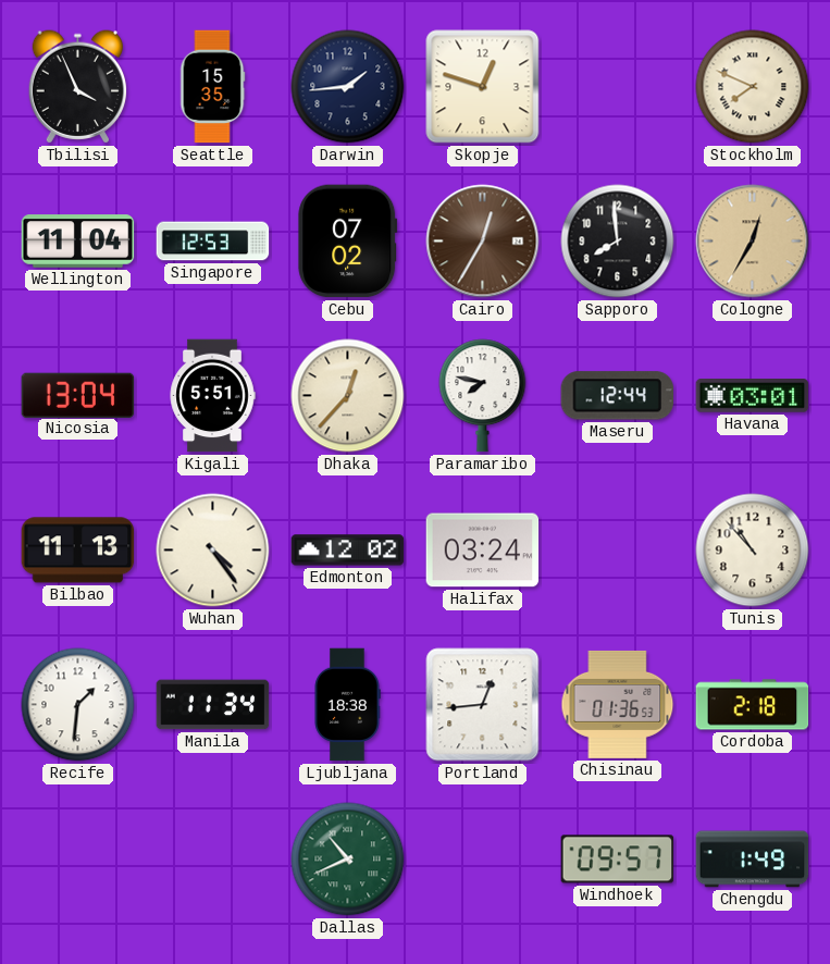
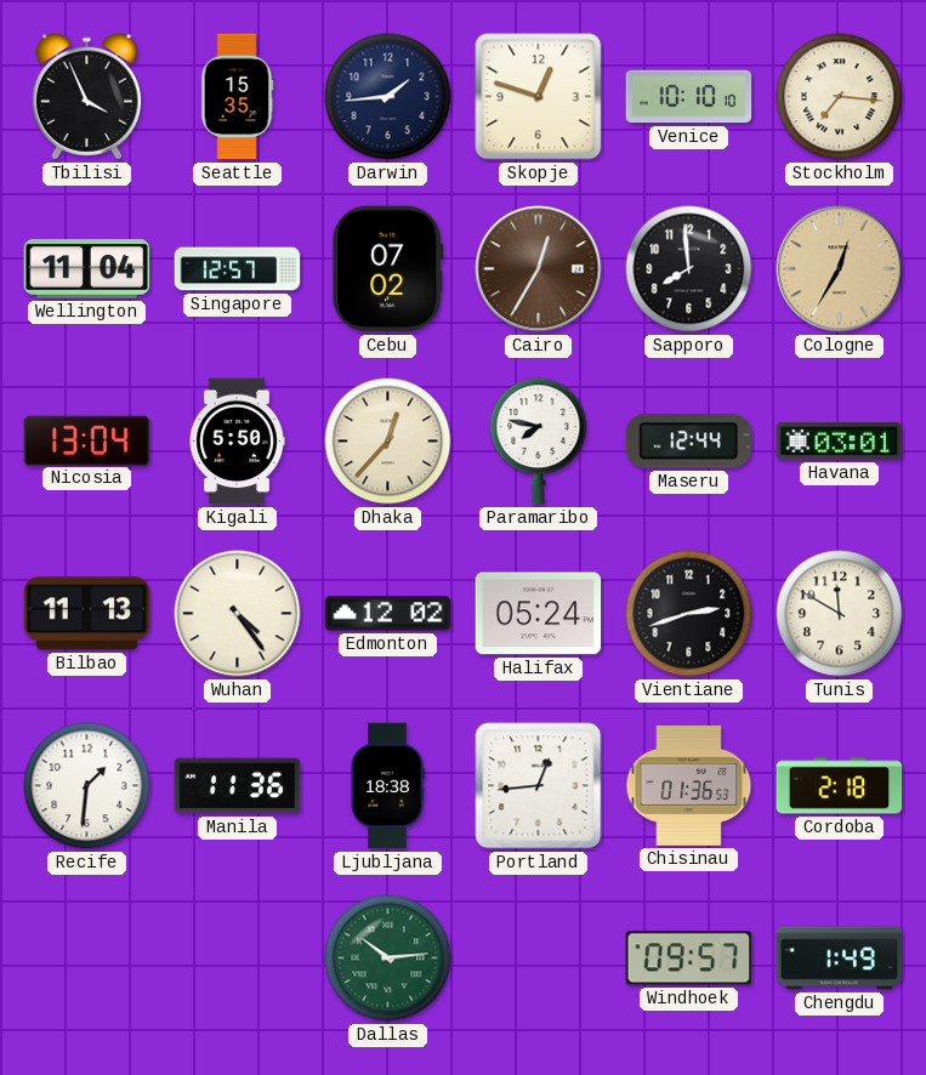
Venice: none -> 10:10
Stockholm: 7:49 -> 7:16
Singapore: 12:53 -> 12:57
Kigali: 5:51 -> 5:50
Halifax: 03:24 -> 05:24
Vientiane: none -> 2:42
Tunis: 10:53 -> 11:50
Manila: 11:34 -> 11:36
Dallas: 10:41 -> 10:14
